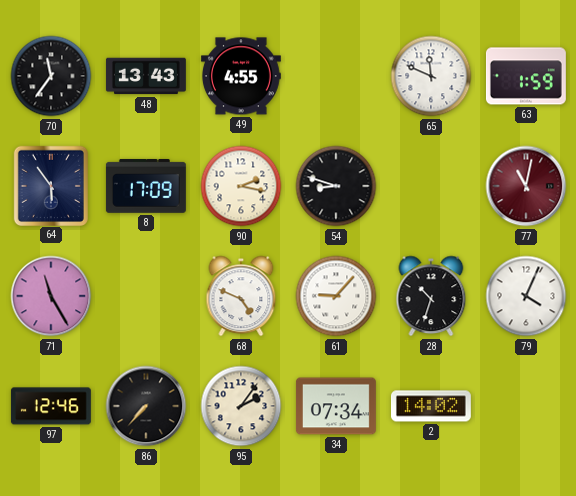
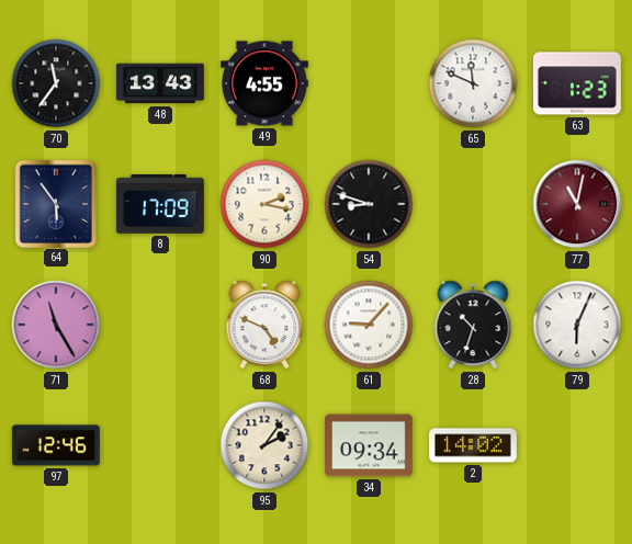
63: 1:59 -> 1:23
79: 4:04 -> 6:04
86: 7:37 -> none
34: 07:34 -> 09:34
